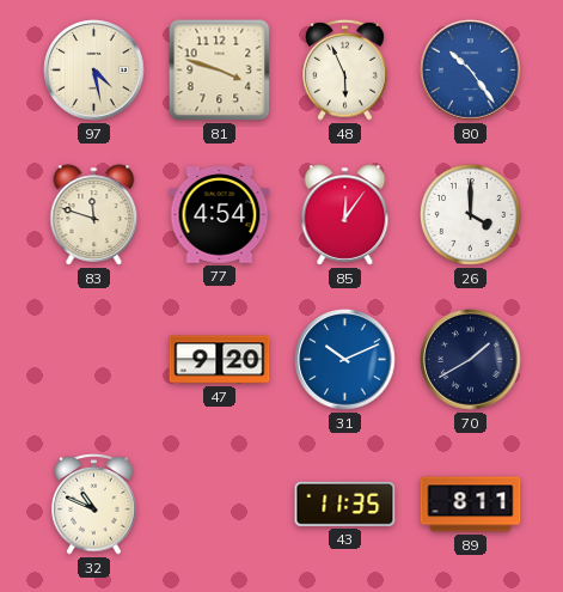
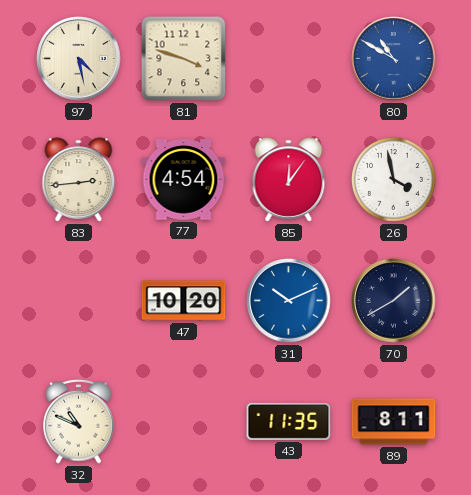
48: 5:56 -> none
80: 10:24 -> 10:50
83: 11:48 -> 2:44
26: 4:00 -> 3:58
47: 9:20 -> 10:20
